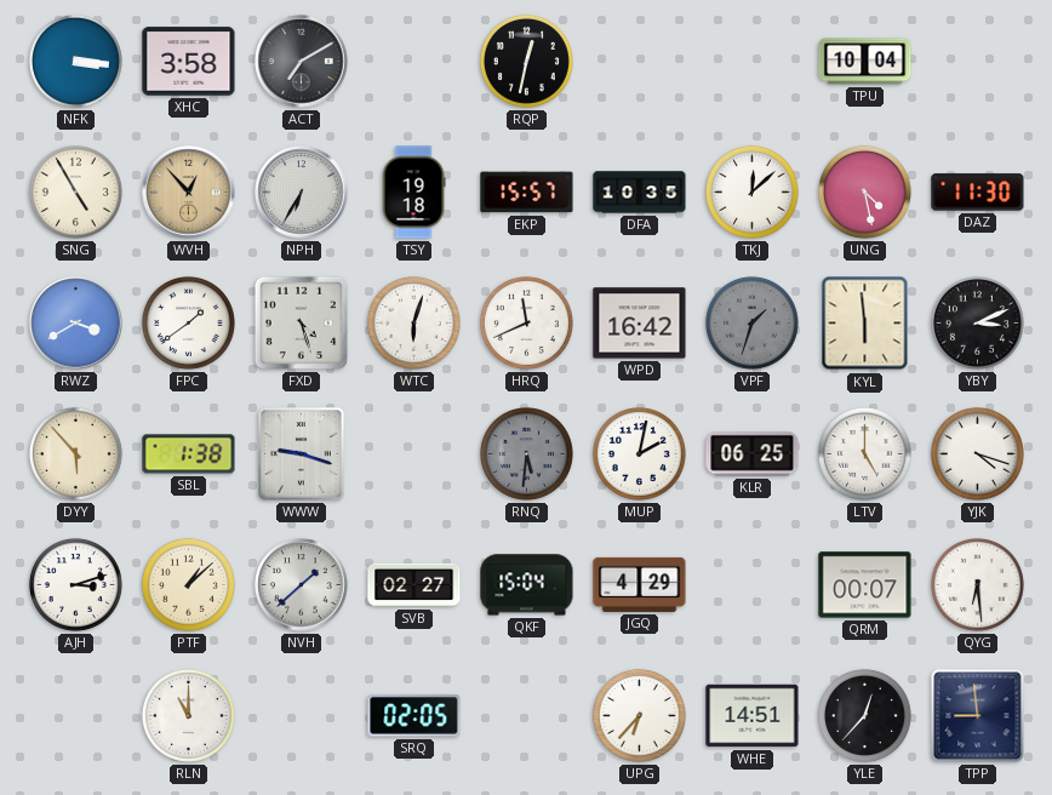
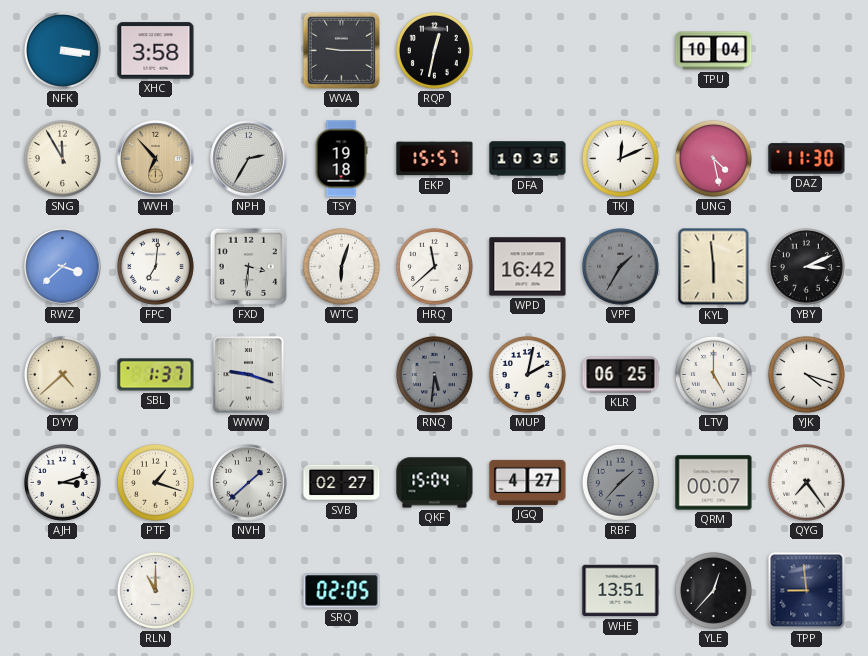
ACT: 7:10 -> none
WVA: none -> 9:15
SNG: 4:55 -> 11:55
WVH: 12:53 -> 6:53
NPH: 6:35 -> 2:35
TKJ: 12:08 -> 12:11
RWZ: 3:40 -> 3:38
FPC: 1:39 -> 7:01
FXD: 4:27 -> 3:31
HRQ: 11:41 -> 11:38
VPF: 1:33 -> 1:35
DYY: 5:53 -> 4:38
SBL: 1:38 -> 1:37
PTF: 1:08 -> 1:18
JGQ: 4:29 -> 4:27
RBF: none -> 1:37
QYG: 6:29 -> 7:24
UPG: 6:37 -> none
WHE: 14:51 -> 13:51
